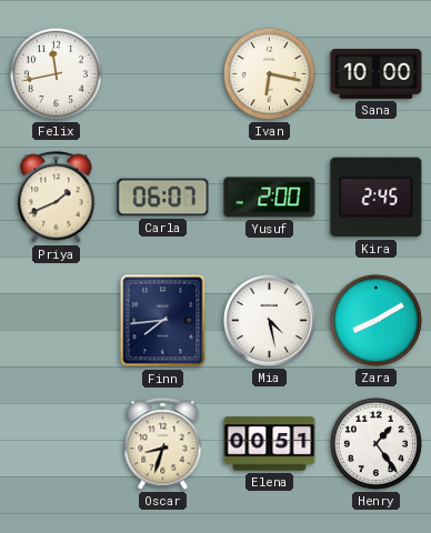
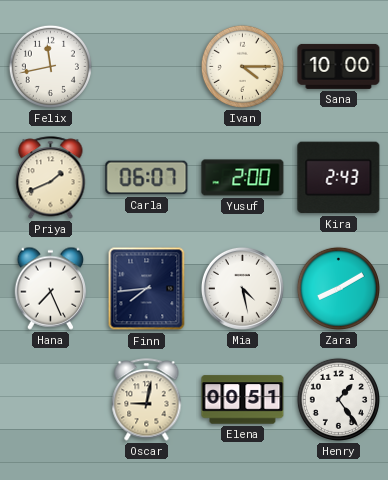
Ivan: 6:17 -> 4:15
Kira: 2:45 -> 2:43
Hana: none -> 7:26
Oscar: 8:33 -> 9:02
